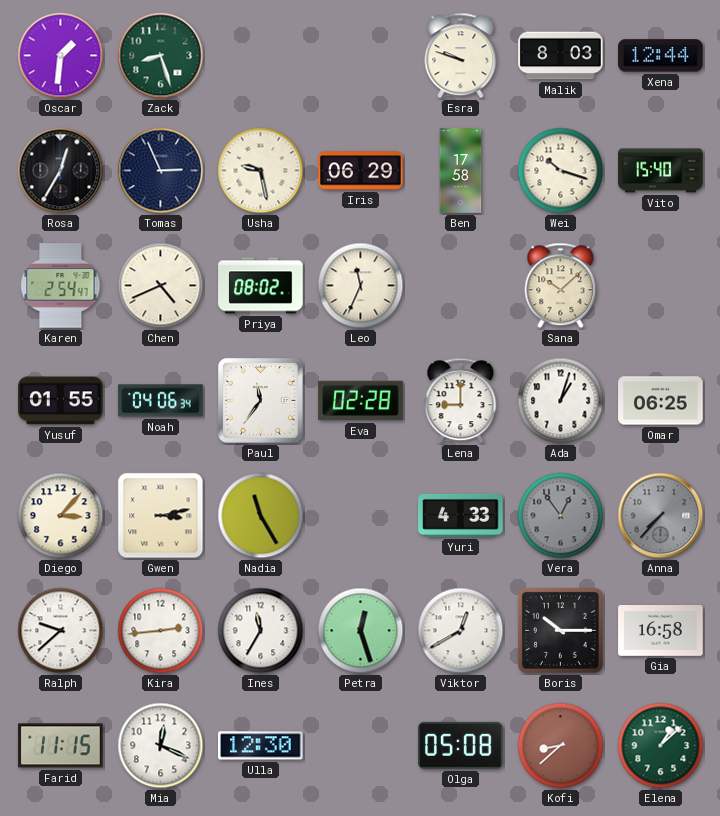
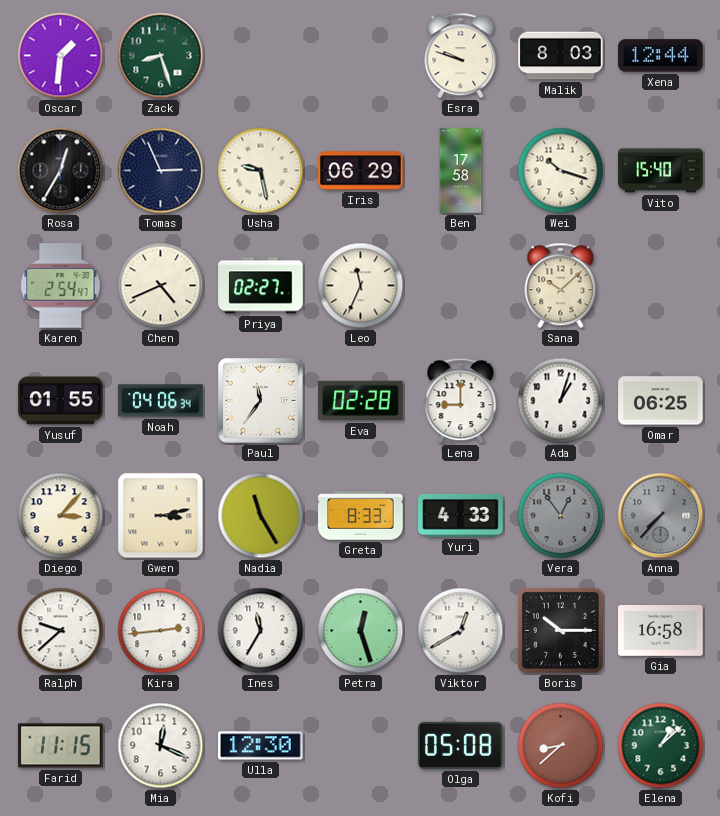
Priya: 08:02 -> 02:27
Greta: none -> 8:33
